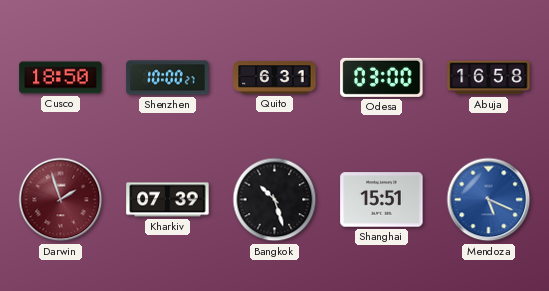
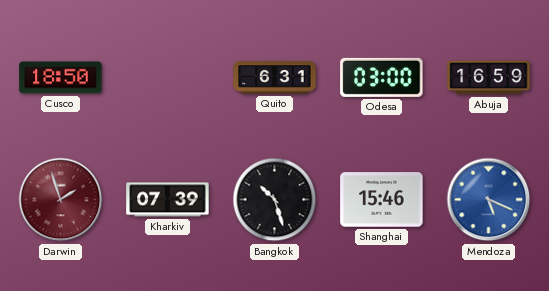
Shenzhen: 10:00 -> none
Abuja: 16:58 -> 16:59
Shanghai: 15:51 -> 15:46
